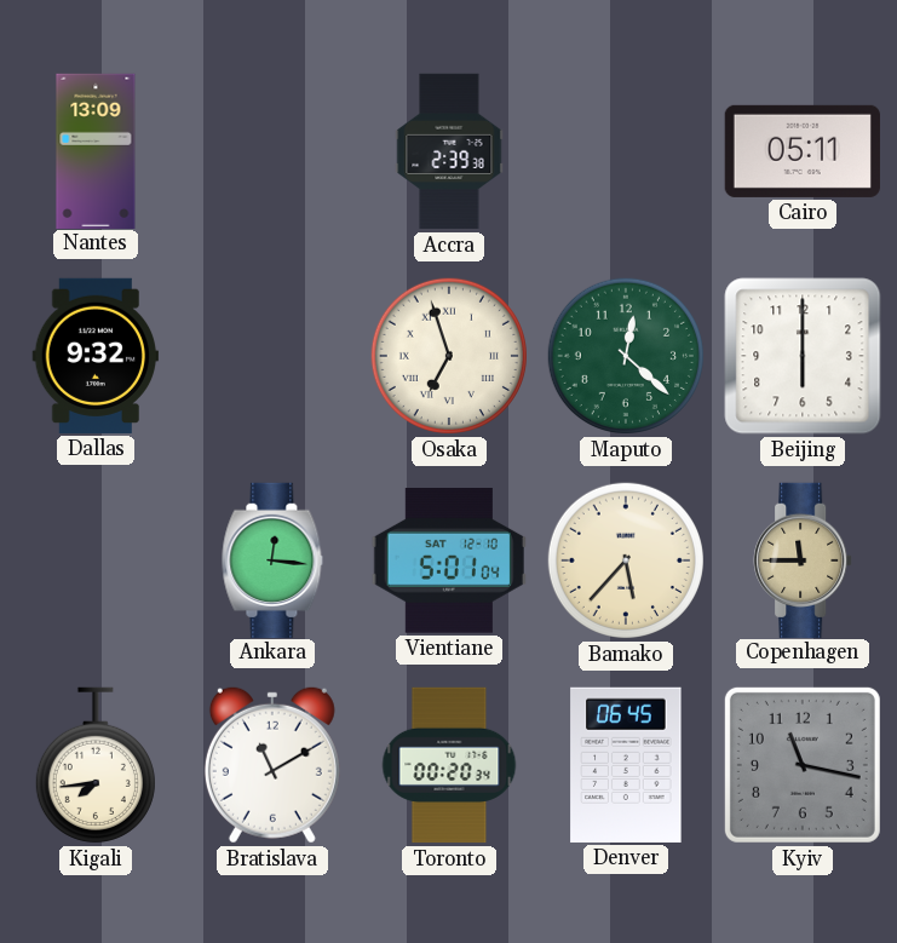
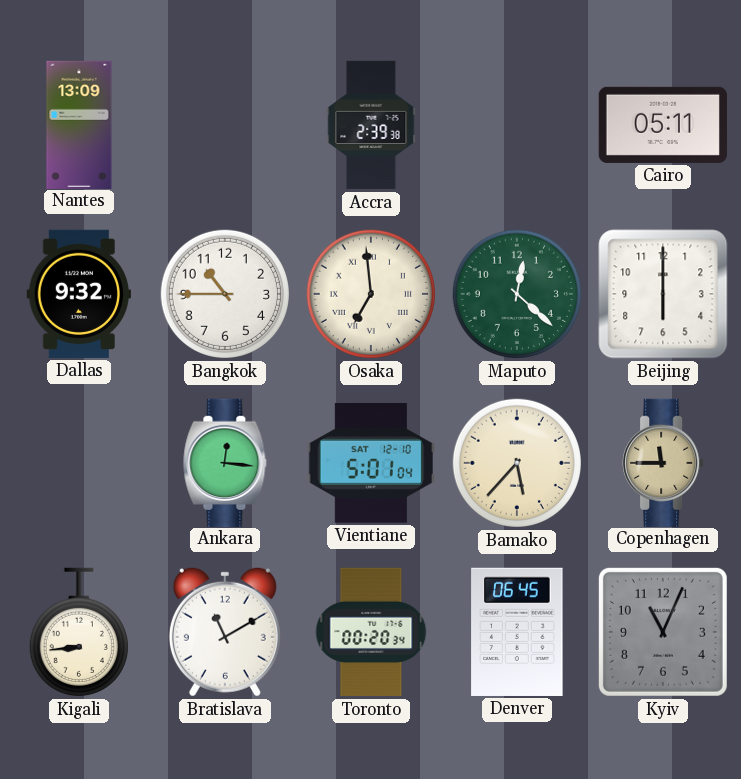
Bangkok: none -> 10:45
Osaka: 6:57 -> 6:59
Kigali: 7:44 -> 8:44
Kyiv: 11:17 -> 11:04
